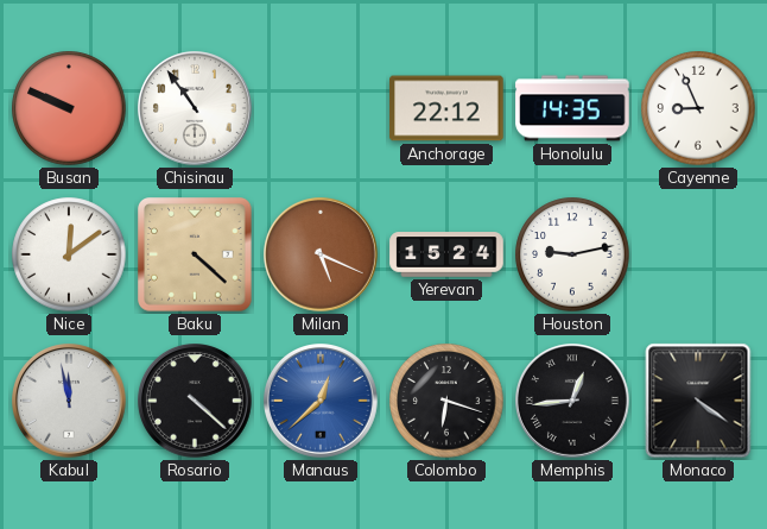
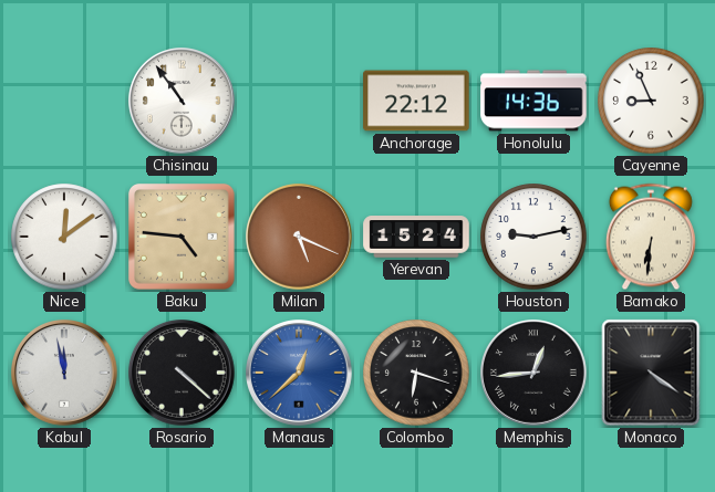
Busan: 9:49 -> none
Honolulu: 14:35 -> 14:36
Baku: 4:22 -> 4:46
Bamako: none -> 6:31
